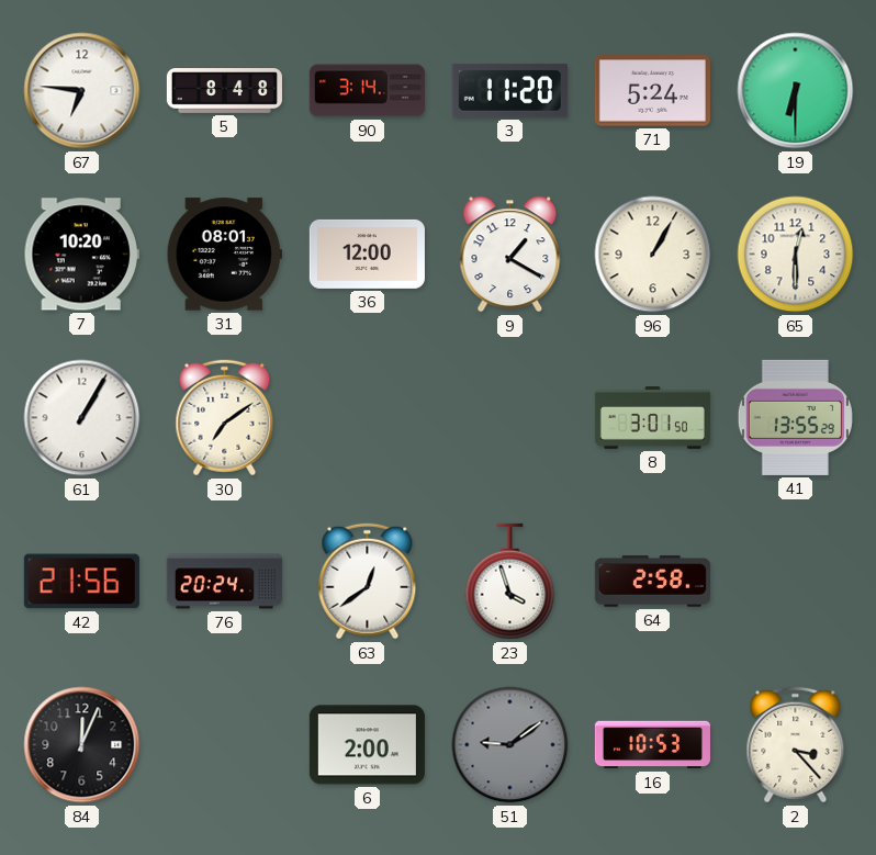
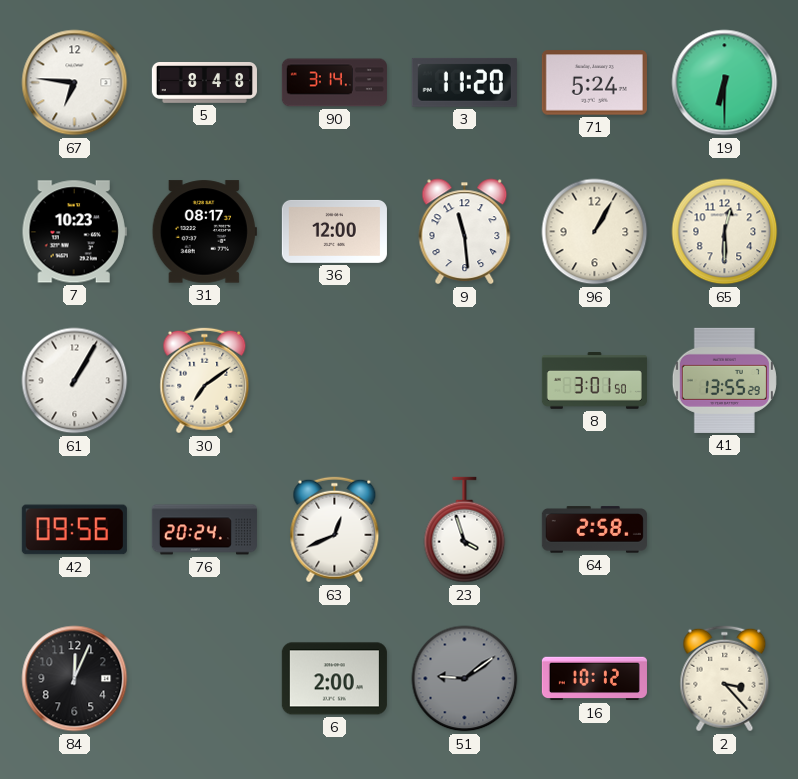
7: 10:20 -> 10:23
31: 08:01 -> 08:17
9: 1:20 -> 11:29
42: 21:56 -> 09:56
63: 12:39 -> 12:41
16: 10:53 -> 10:12
